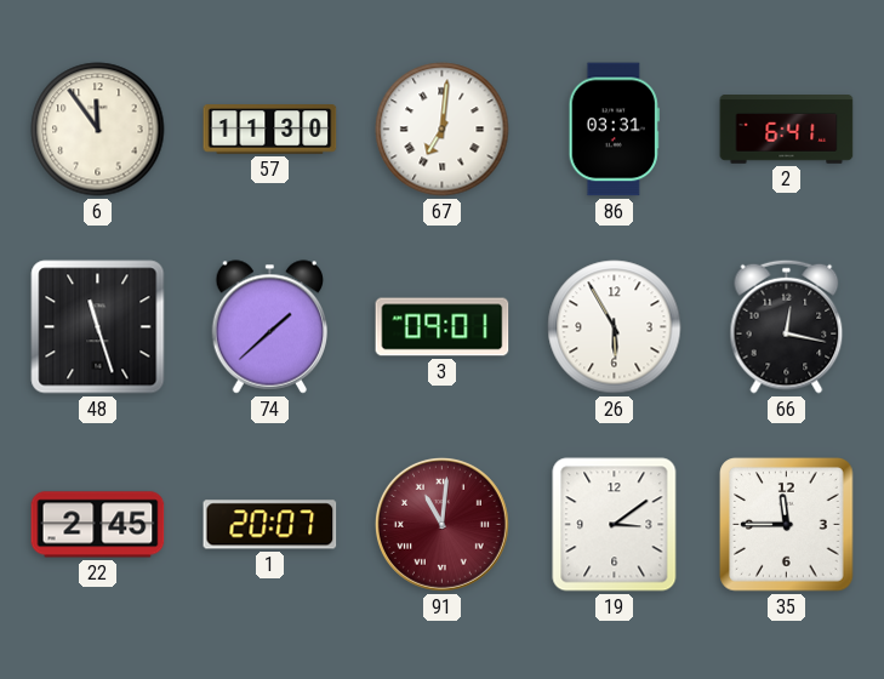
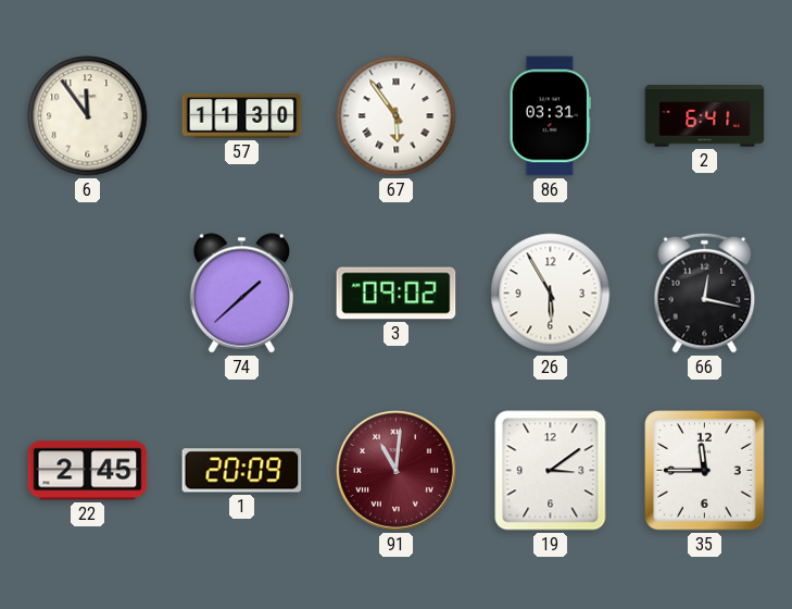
67: 7:01 -> 5:54
48: 11:27 -> none
3: 09:01 -> 09:02
1: 20:07 -> 20:09
